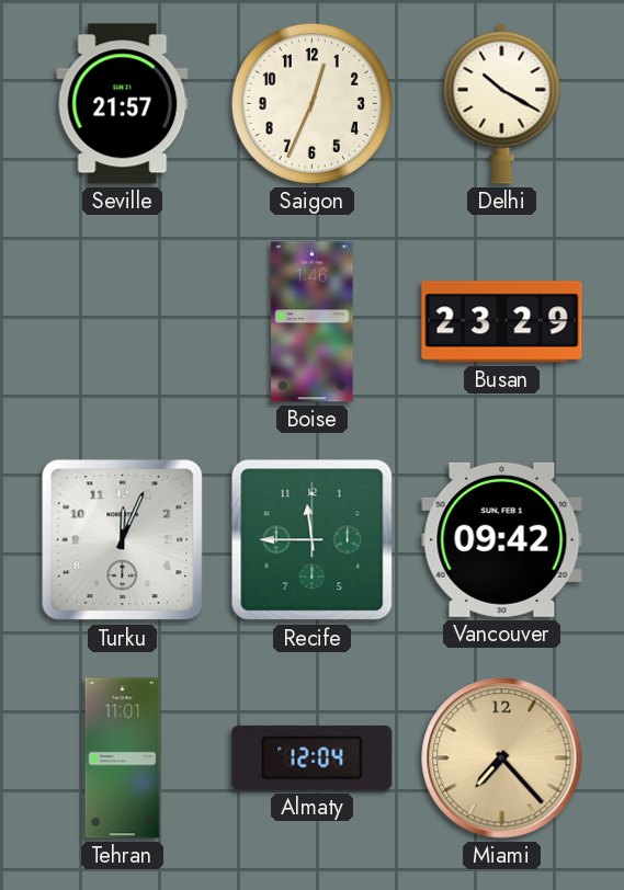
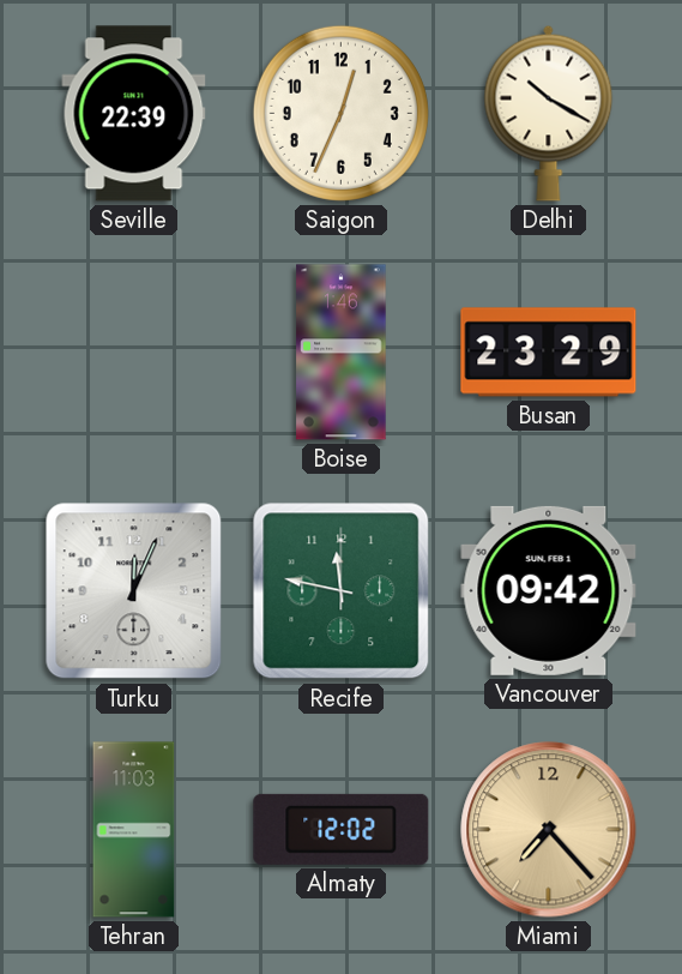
Seville: 21:57 -> 22:39
Recife: 11:45 -> 11:47
Tehran: 11:01 -> 11:03
Almaty: 12:04 -> 12:02
